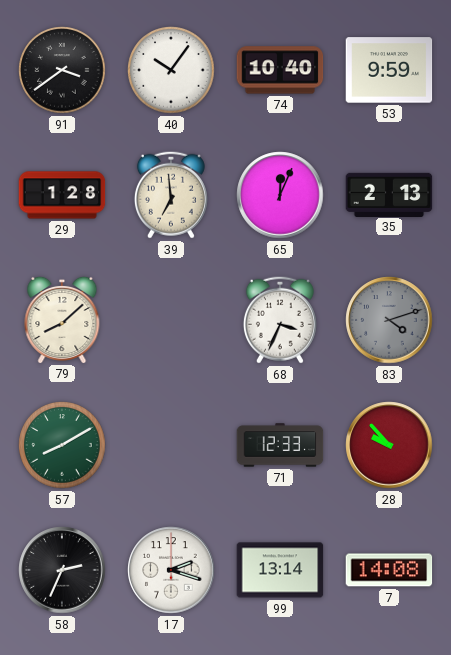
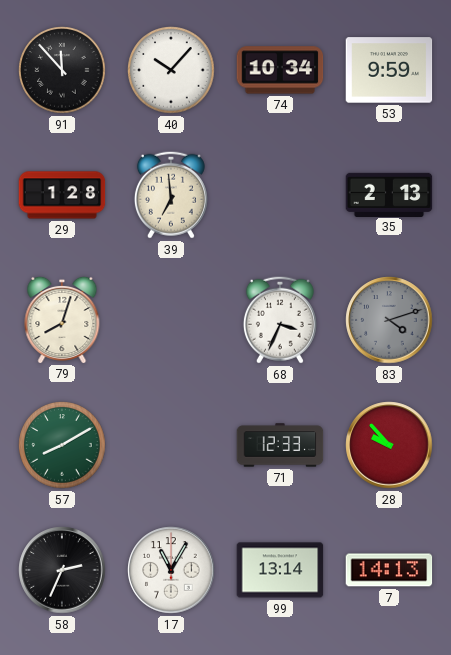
91: 3:39 -> 11:53
40: 10:06 -> 10:07
74: 10:40 -> 10:34
65: 12:04 -> none
79: 8:08 -> 8:03
17: 2:18 -> 11:05
7: 14:08 -> 14:13
